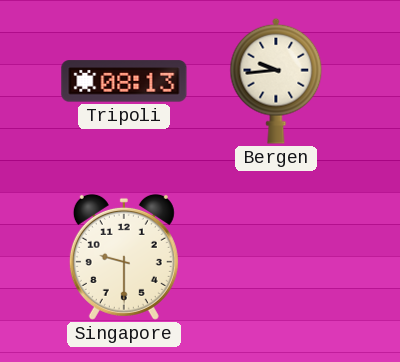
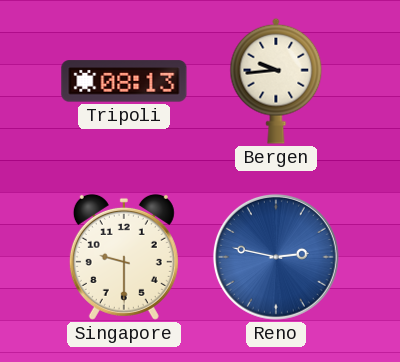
Reno: none -> 2:47
